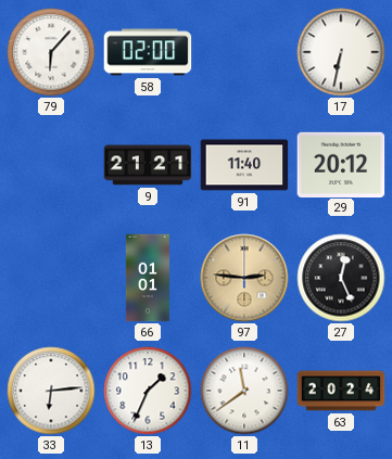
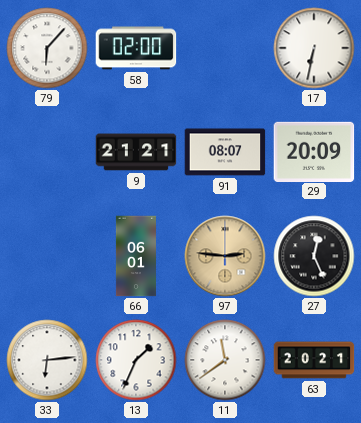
91: 11:40 -> 08:07
29: 20:12 -> 20:09
66: 01:01 -> 06:01
63: 20:24 -> 20:21
